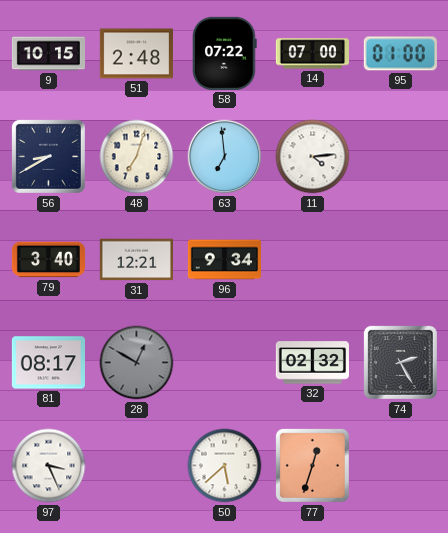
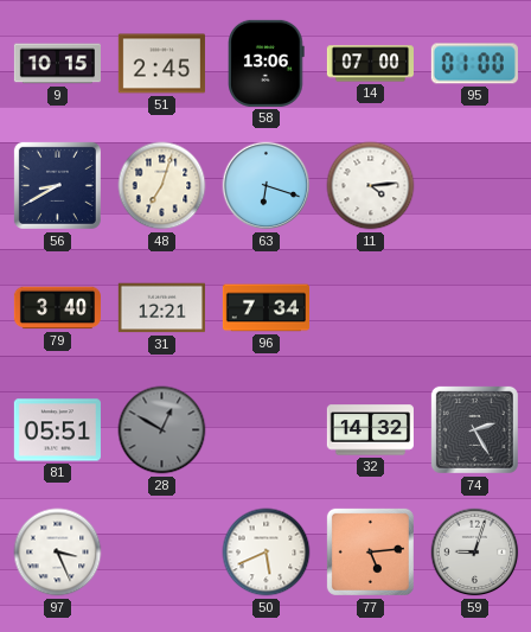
51: 2:48 -> 2:45
58: 07:22 -> 13:06
63: 6:59 -> 6:18
96: 9:34 -> 7:34
81: 08:17 -> 05:51
32: 02:32 -> 14:32
50: 5:38 -> 5:41
77: 12:33 -> 5:14
59: none -> 9:03
